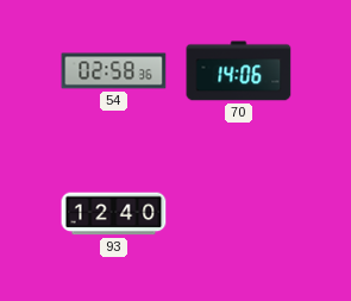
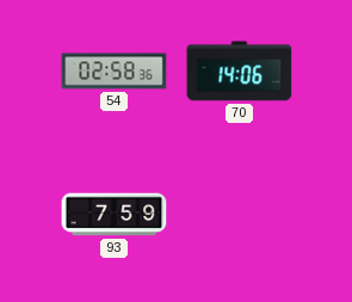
93: 12:40 -> 7:59
